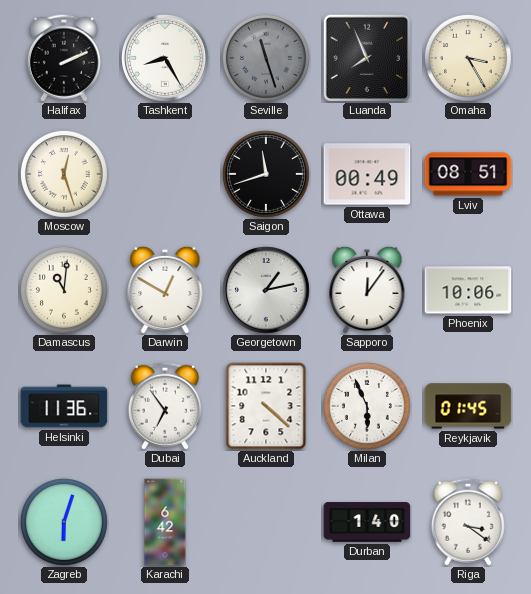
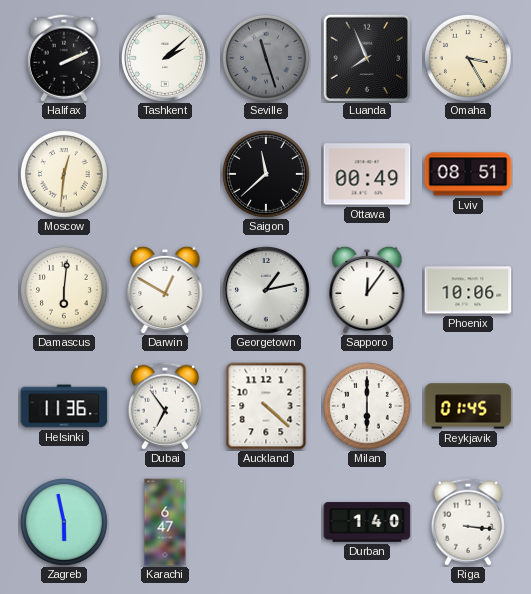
Tashkent: 8:25 -> 2:08
Moscow: 12:27 -> 12:31
Saigon: 11:42 -> 11:38
Damascus: 11:01 -> 6:01
Milan: 5:56 -> 6:00
Zagreb: 6:03 -> 5:58
Karachi: 6:42 -> 6:47
Riga: 3:21 -> 3:16
